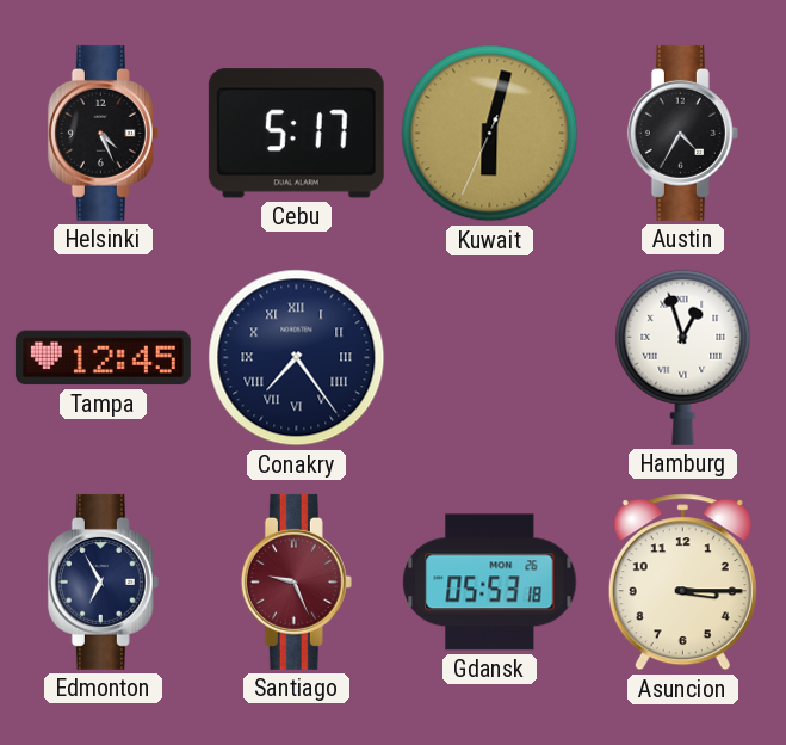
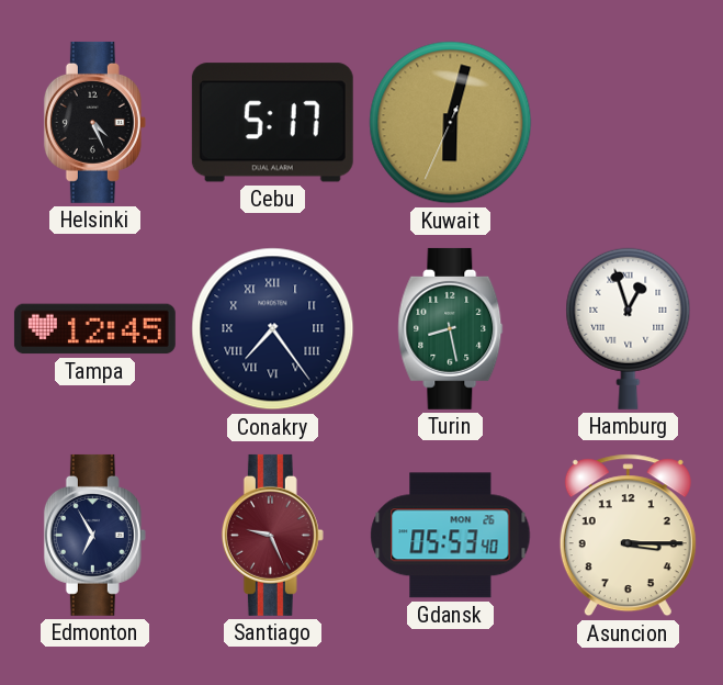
Austin: 4:35 -> none
Turin: none -> 8:28
Gdansk: 05:53:18 -> 05:53:40
